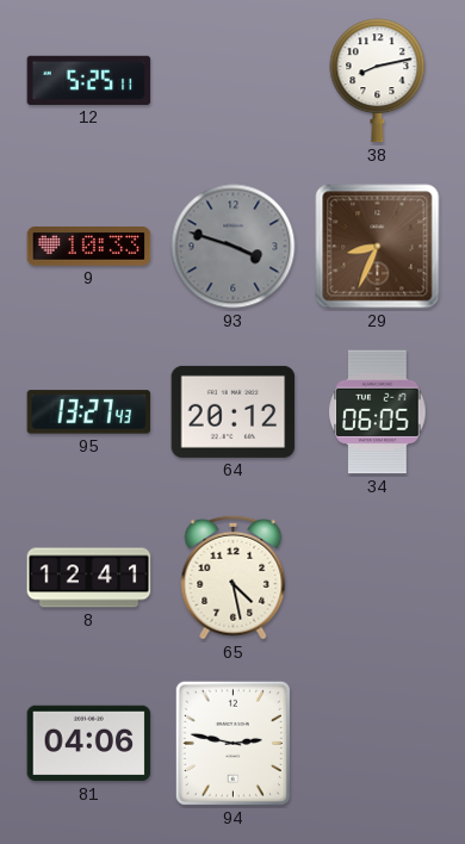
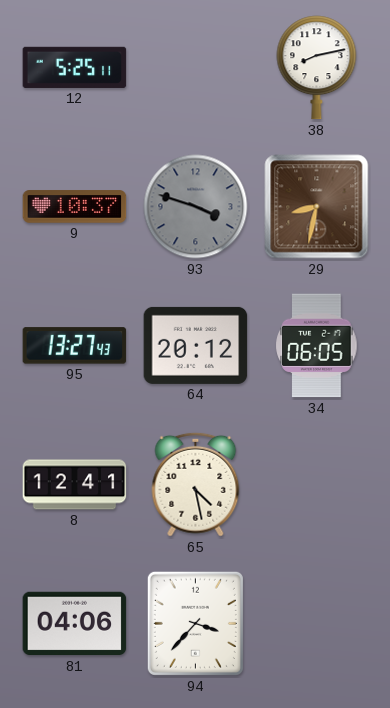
9: 10:33 -> 10:37
29: 8:34 -> 8:32
94: 2:47 -> 3:37
